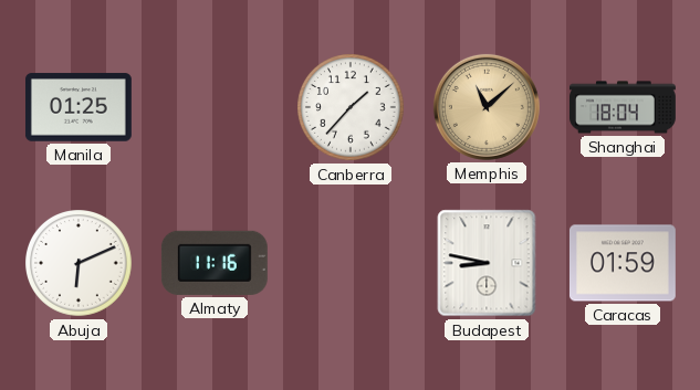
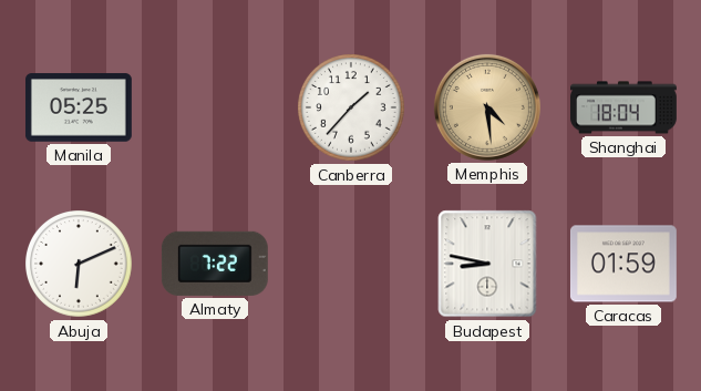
Manila: 01:25 -> 05:25
Memphis: 11:08 -> 4:29
Almaty: 11:16 -> 7:22
